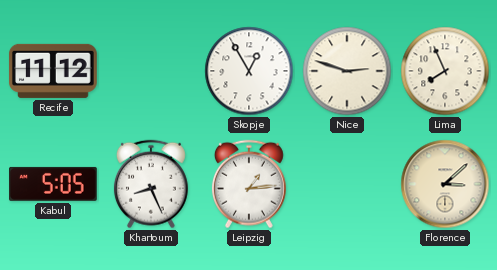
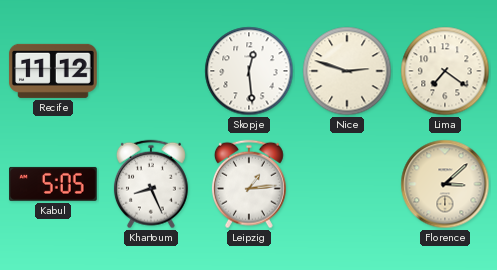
Skopje: 12:55 -> 12:29
Lima: 7:56 -> 7:21
